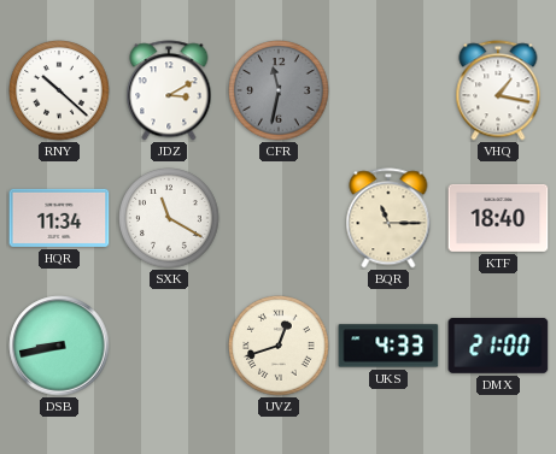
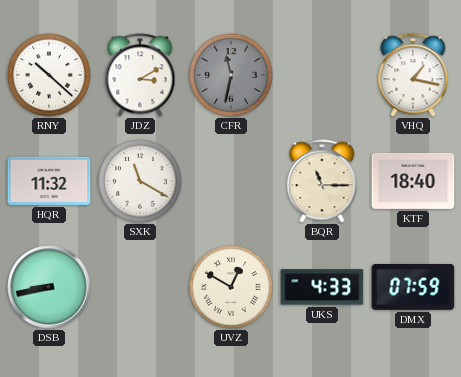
HQR: 11:34 -> 11:32
UVZ: 12:42 -> 12:50
DMX: 21:00 -> 07:59
